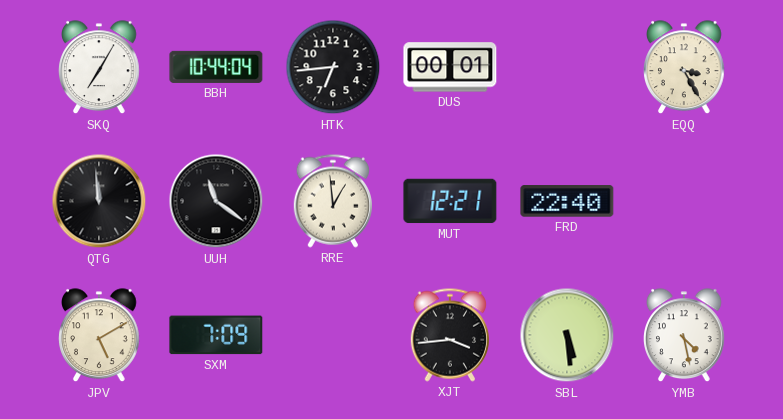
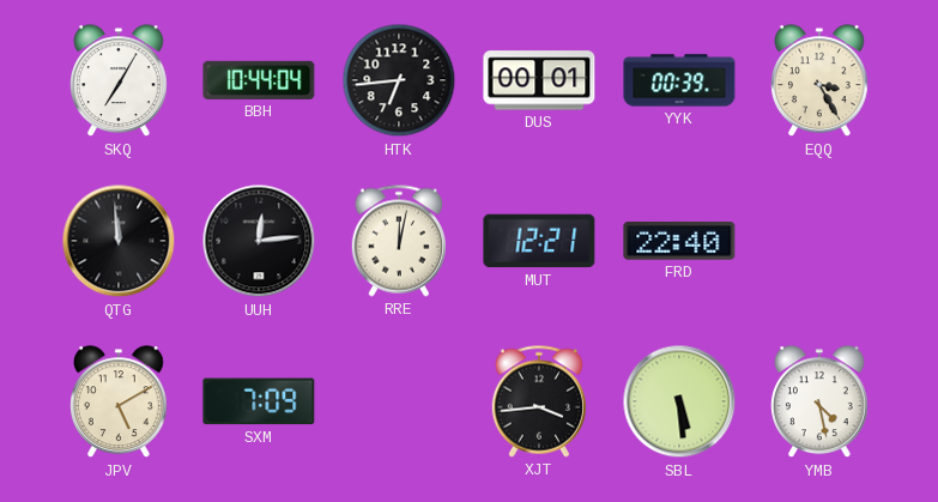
YYK: none -> 00:39
UUH: 11:21 -> 12:14
RRE: 12:59 -> 12:02
